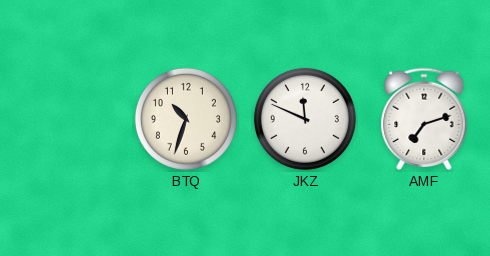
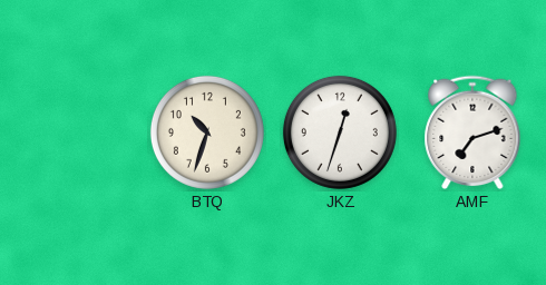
JKZ: 11:49 -> 12:33
